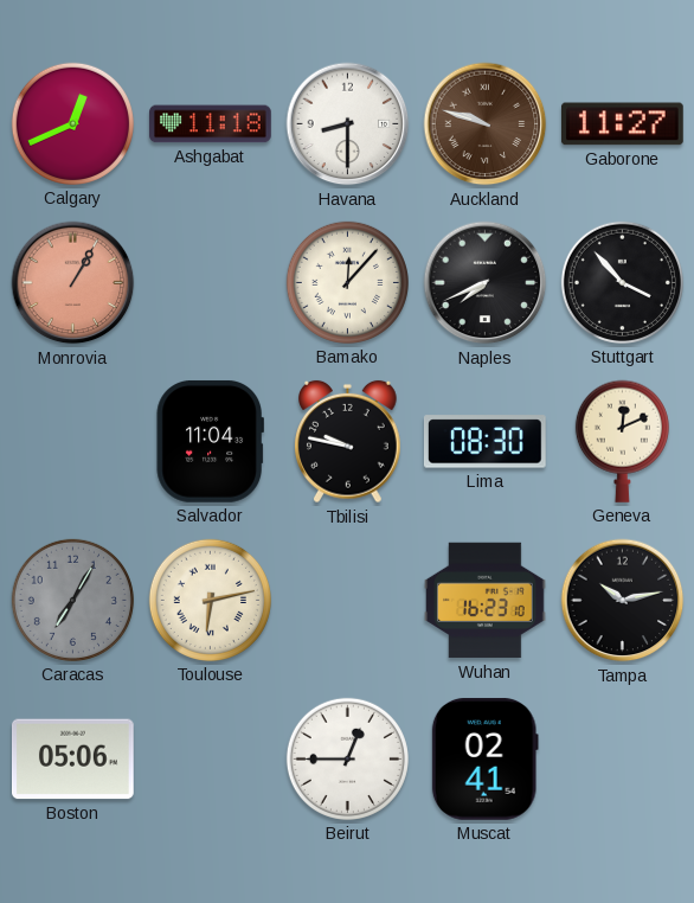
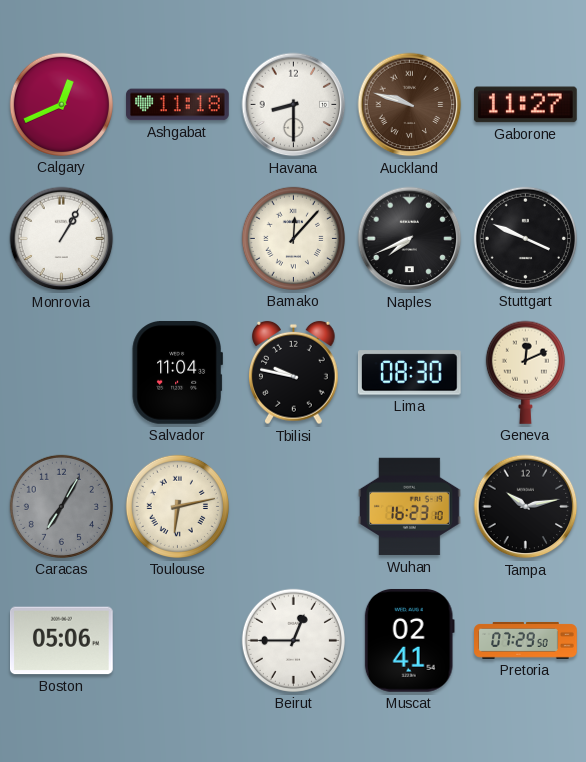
Monrovia dial: salmon -> white
Stuttgart: 3:53 -> 3:49
Pretoria: none -> 07:29
